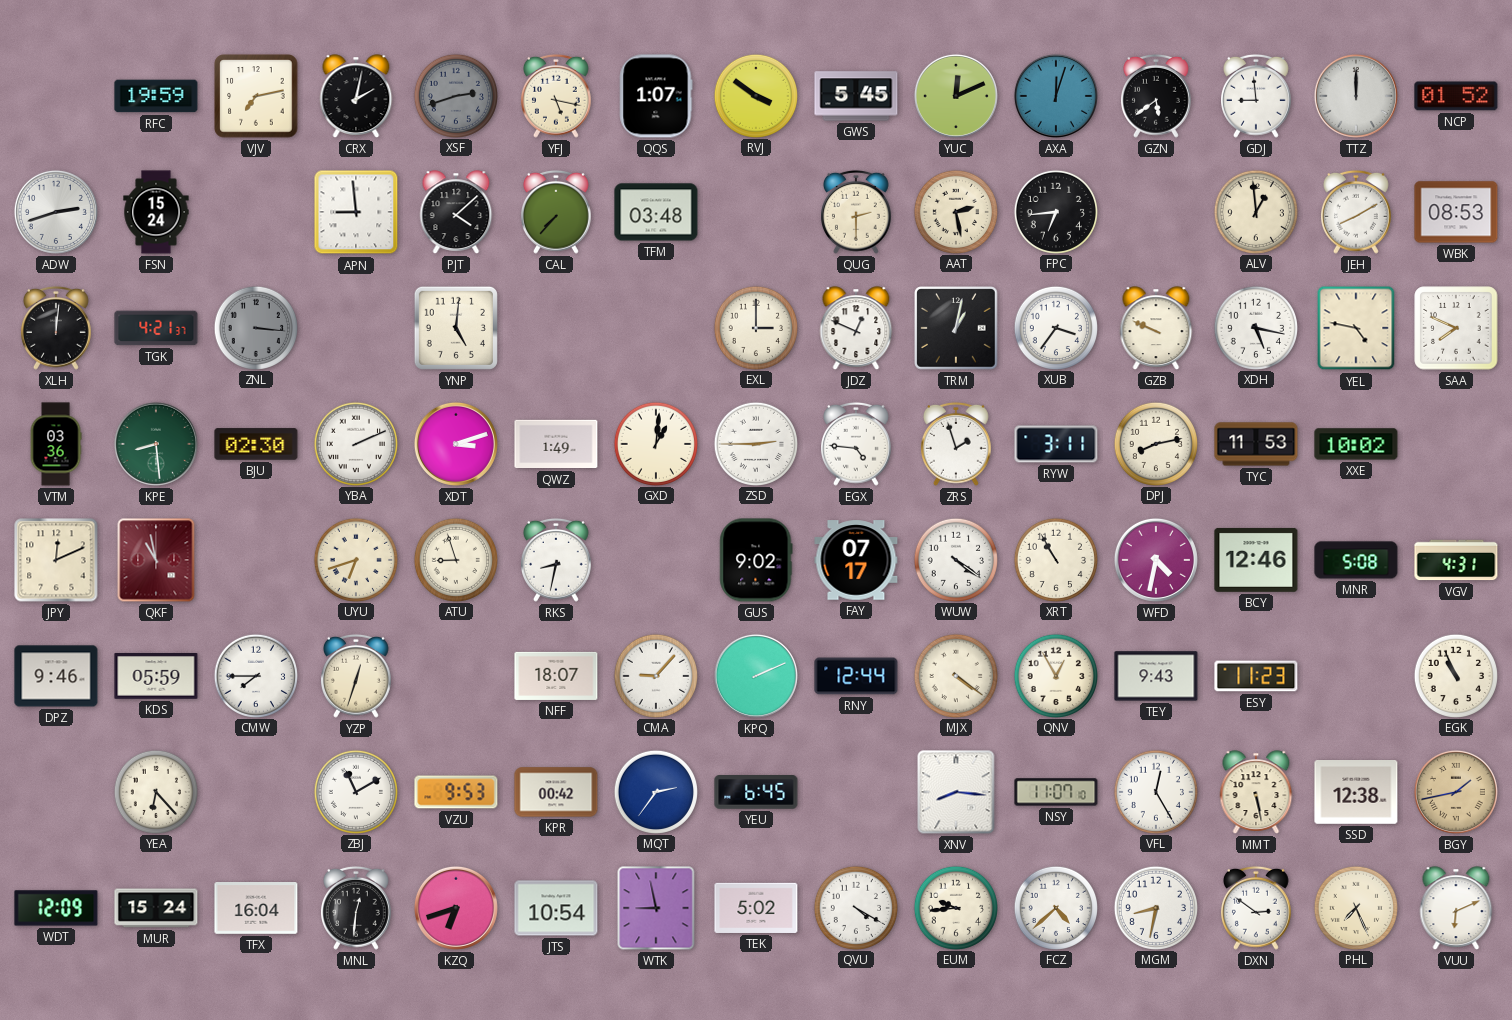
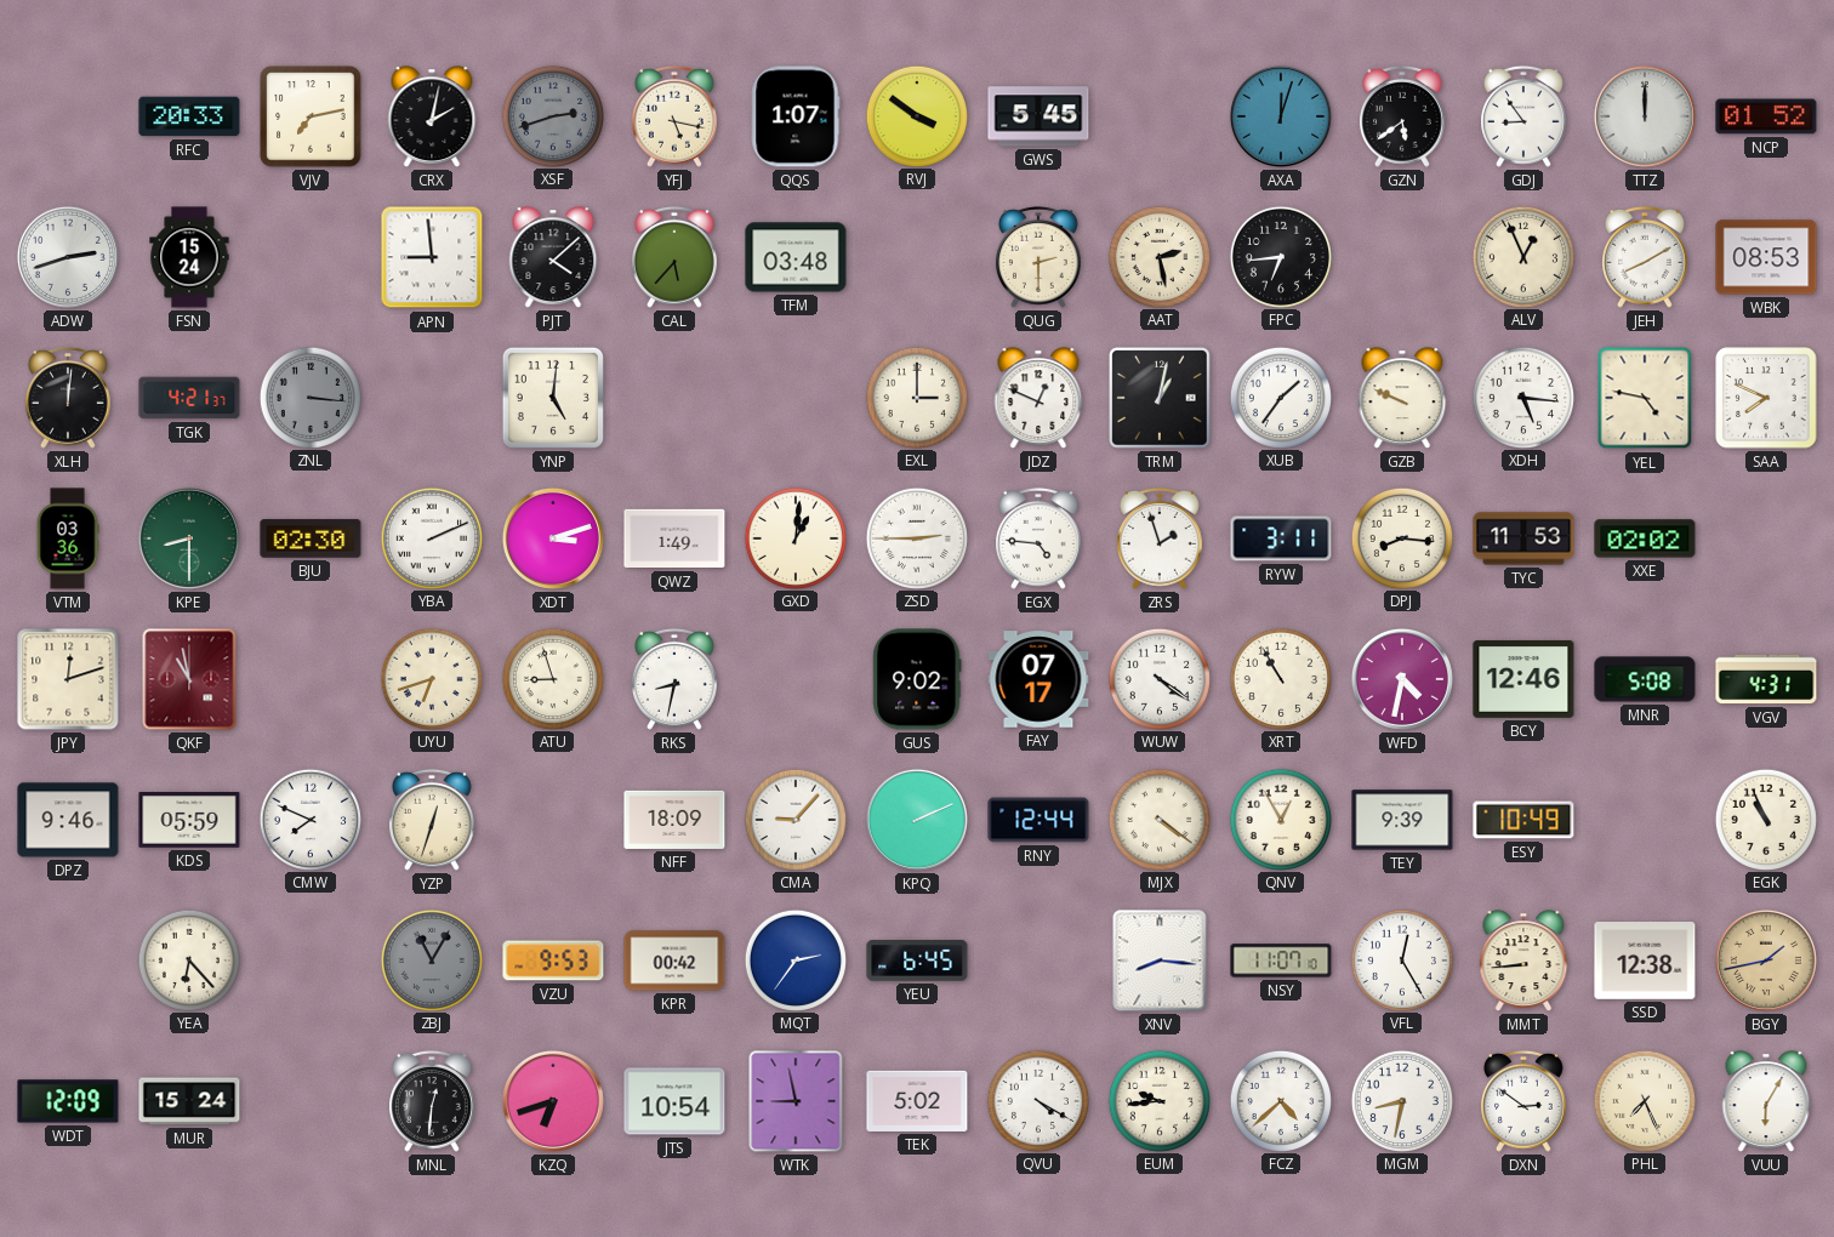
RFC: 19:59 -> 20:33
YUC: 12:11 -> none
GDJ: 8:59 -> 8:54
CAL: 7:37 -> 5:37
ALV: 12:59 -> 12:56
XUB: 3:36 -> 1:36
XDH: 5:17 -> 5:16
KPE: 8:29 -> 8:30
DPJ: 8:13 -> 8:16
XXE: 10:02 -> 02:02
JPY: 12:11 -> 12:12
CMW: 7:45 -> 7:49
NFF: 18:07 -> 18:09
TEY: 9:43 -> 9:39
ESY: 11:23 -> 10:49
ZBJ: 11:10 -> 11:05
ZBJ dial: white -> grey
MMT: 5:28 -> 8:44
TFX: 16:04 -> none
VUU: 6:11 -> 6:05
